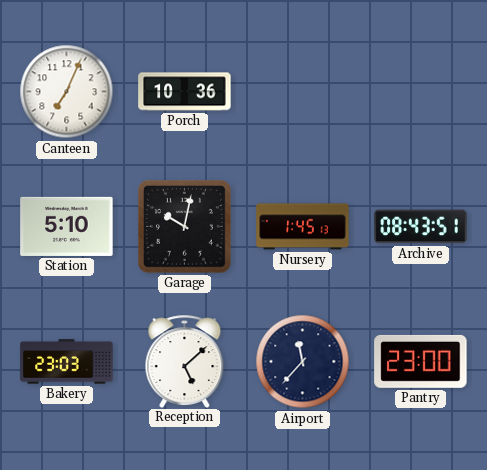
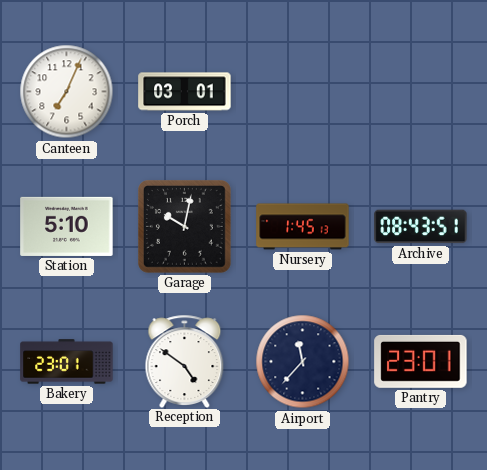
Porch: 10:36 -> 03:01
Bakery: 23:03 -> 23:01
Reception: 5:08 -> 4:51
Pantry: 23:00 -> 23:01
